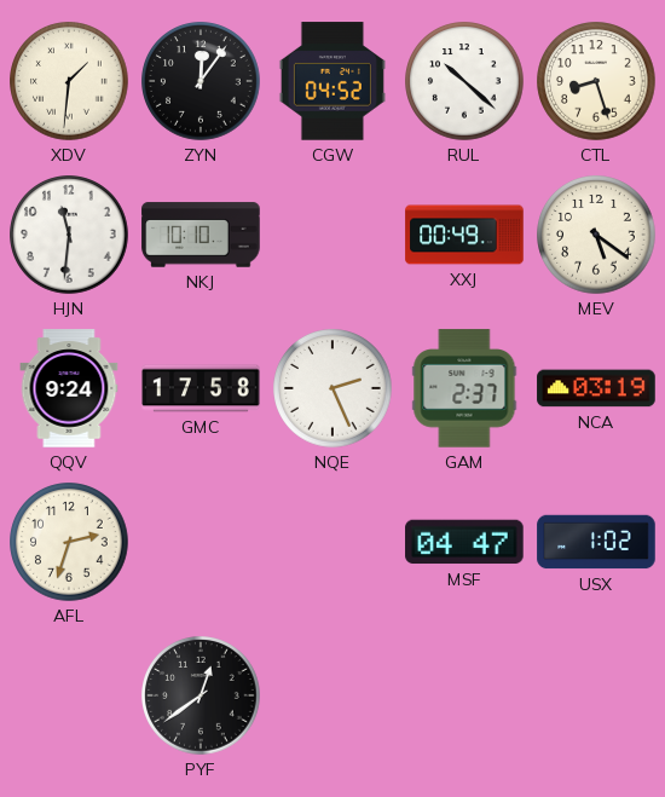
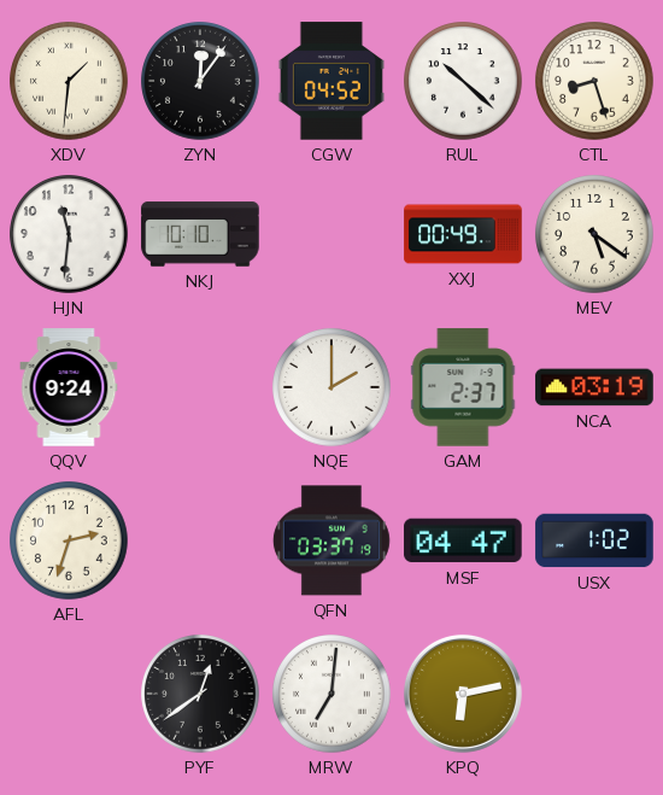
GMC: 17:58 -> none
NQE: 2:26 -> 2:00
QFN: none -> 03:37
MRW: none -> 7:01
KPQ: none -> 6:13
